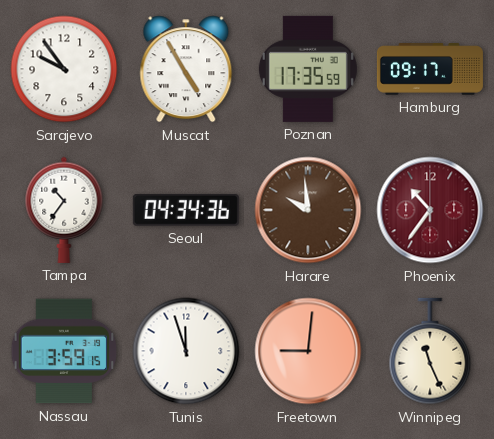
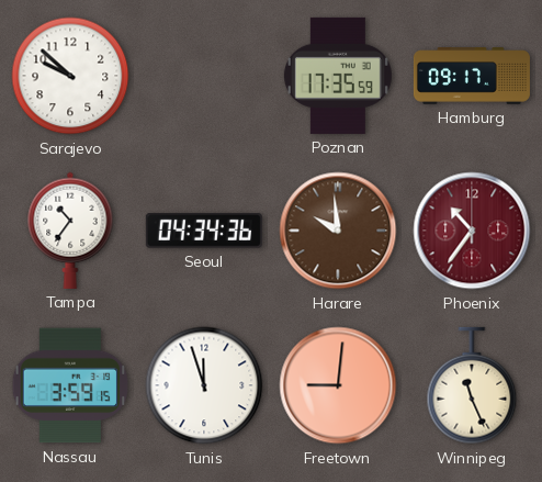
Sarajevo: 9:54 -> 9:52
Muscat: 4:55 -> none
